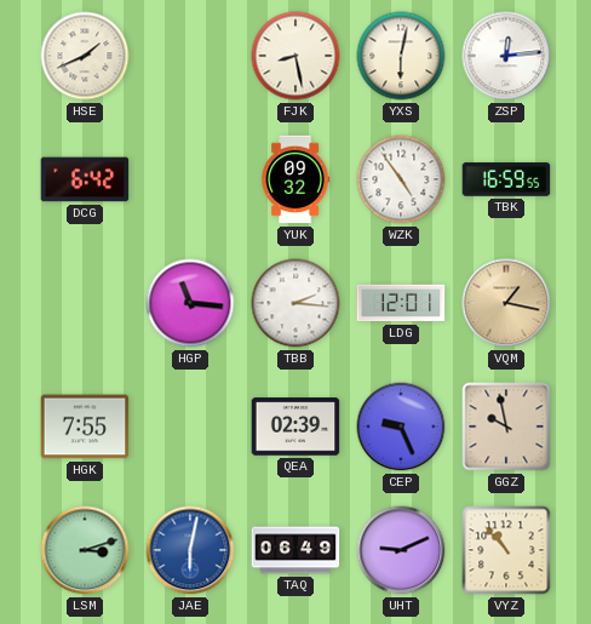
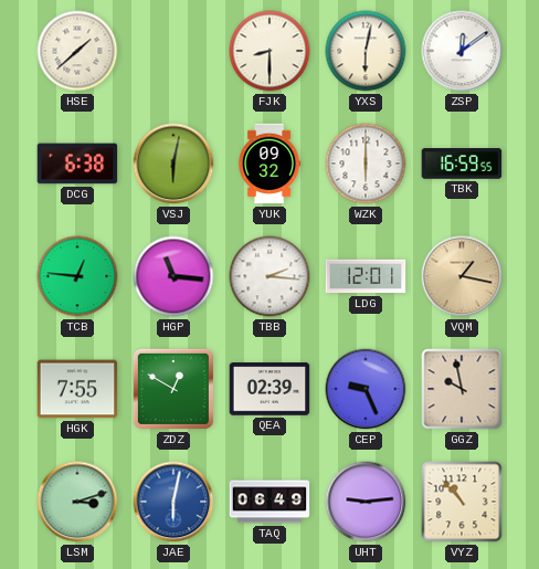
HSE: 1:41 -> 1:38
FJK: 8:28 -> 8:30
ZSP: 12:14 -> 12:09
DCG: 6:42 -> 6:38
VSJ: none -> 6:02
WZK: 4:54 -> 6:00
TCB: none -> 12:46
ZDZ: none -> 12:50
UHT: 9:11 -> 9:14
